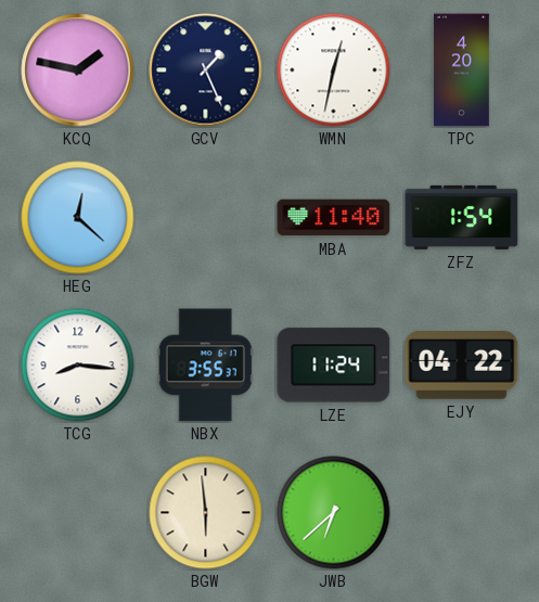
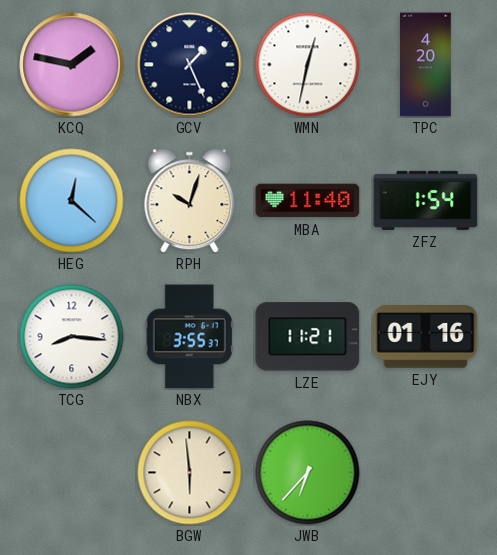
RPH: none -> 10:03
LZE: 11:24 -> 11:21
EJY: 04:22 -> 01:16
JWB: 6:38 -> 6:37
